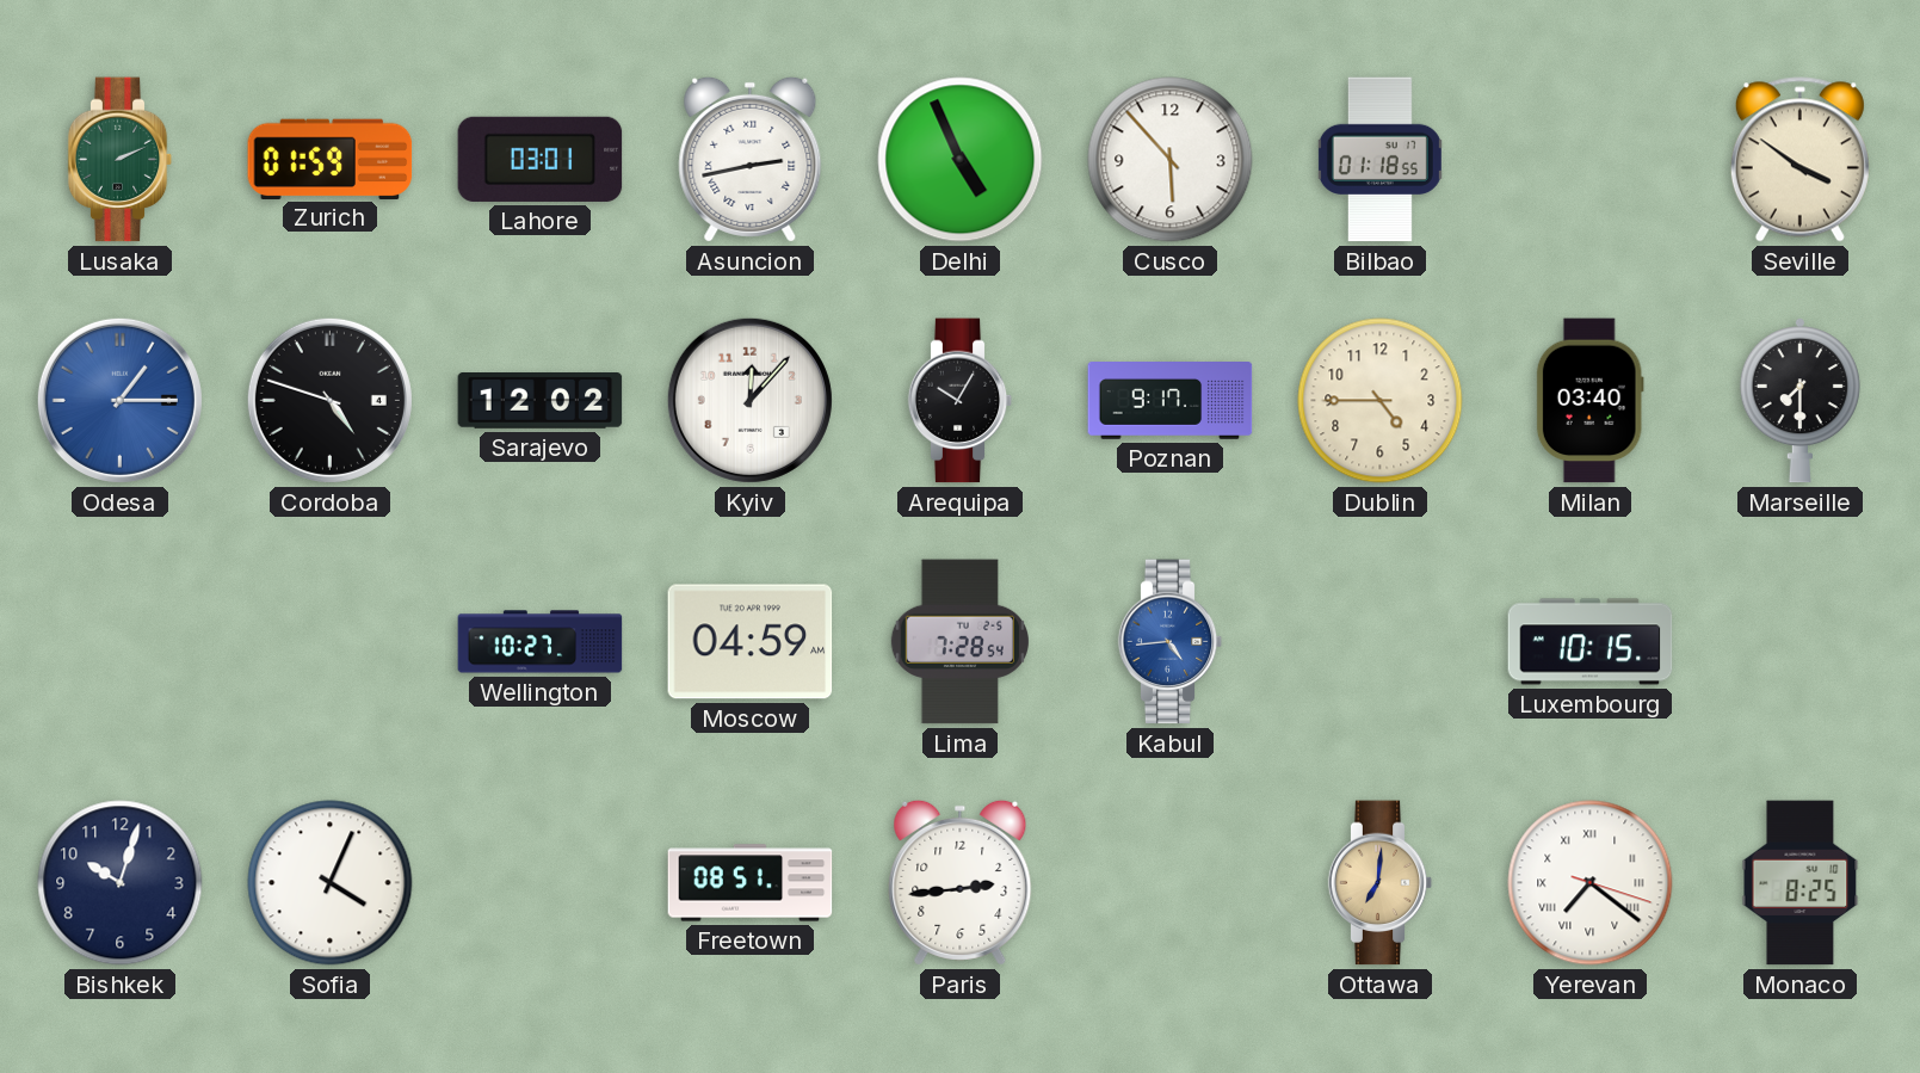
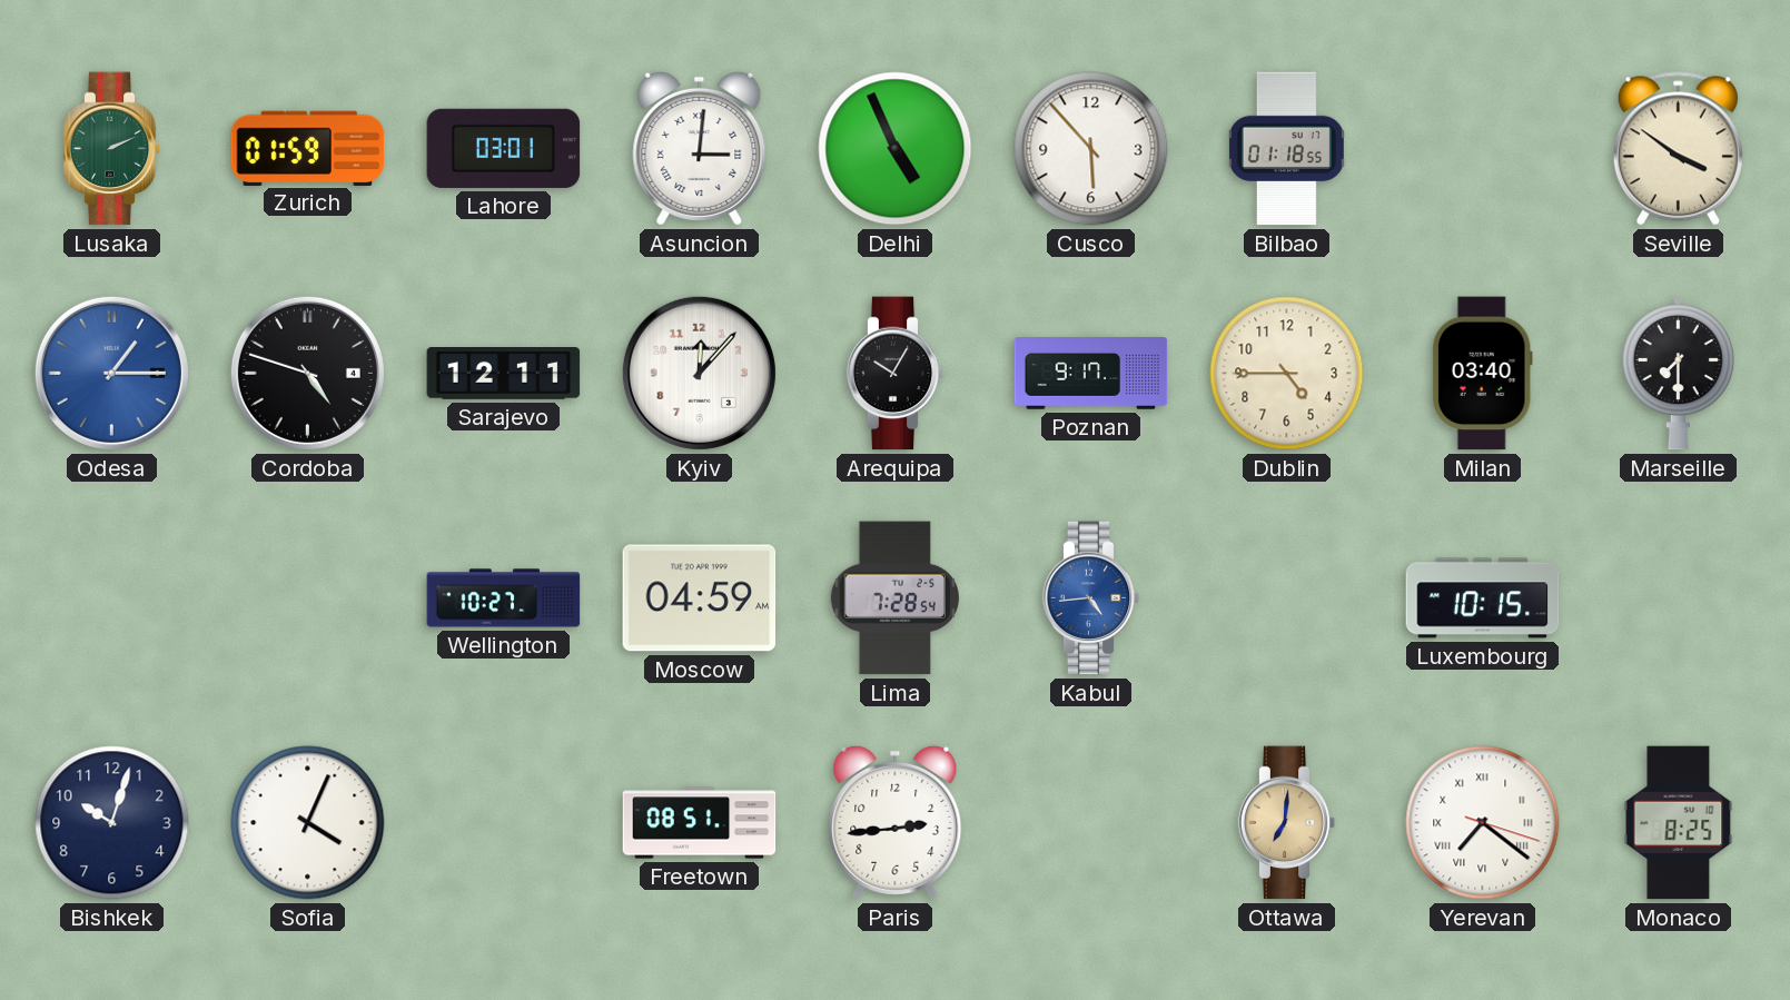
Asuncion: 2:43 -> 3:01
Sarajevo: 12:02 -> 12:11
